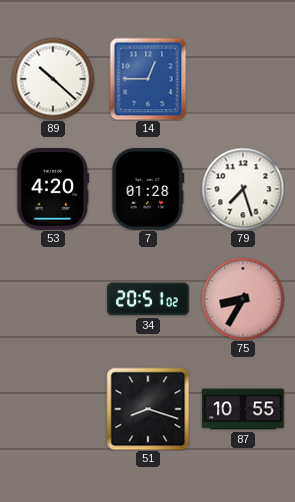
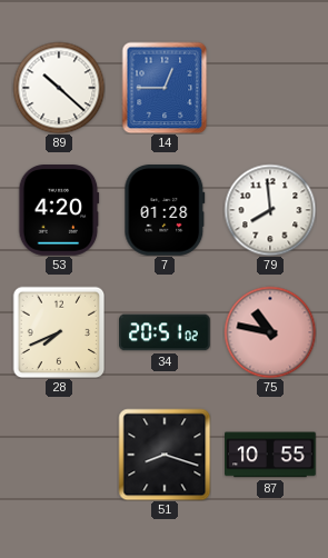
79: 7:27 -> 7:59
28: none -> 7:41
75: 8:35 -> 10:47
